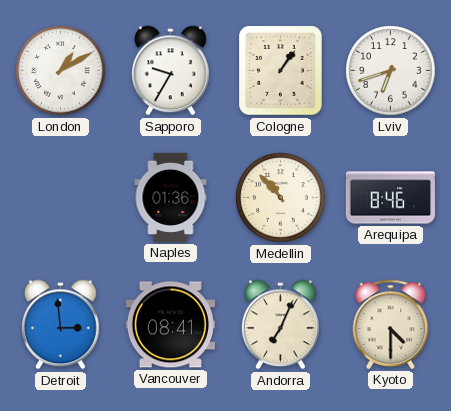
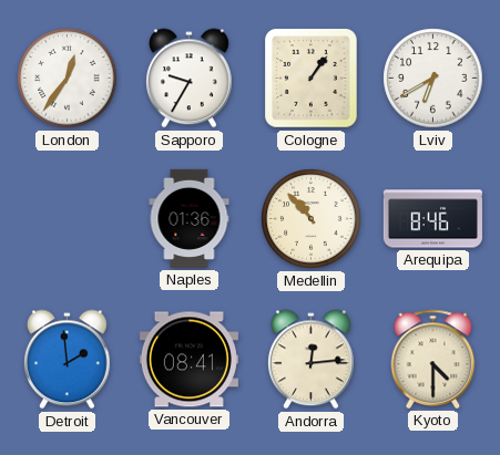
London: 1:10 -> 12:36
Lviv: 6:42 -> 6:40
Detroit: 2:59 -> 1:59
Andorra: 7:04 -> 12:14
